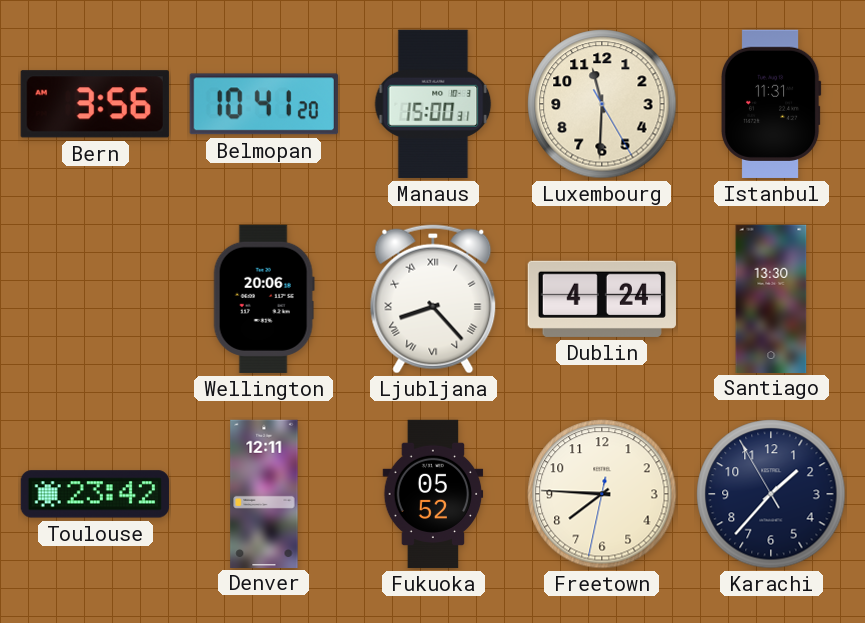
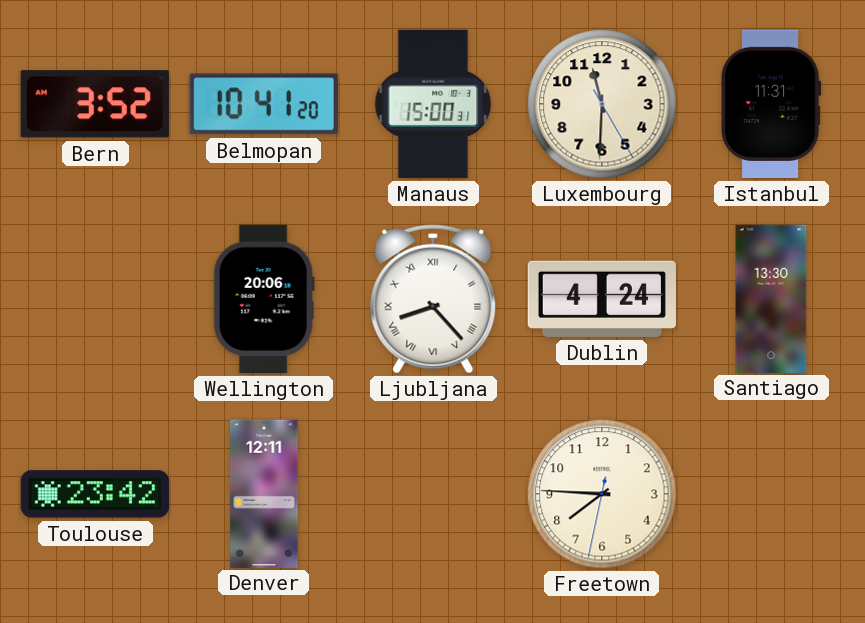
Bern: 3:56 -> 3:52
Fukuoka: 05:52 -> none
Karachi: 1:36 -> none
